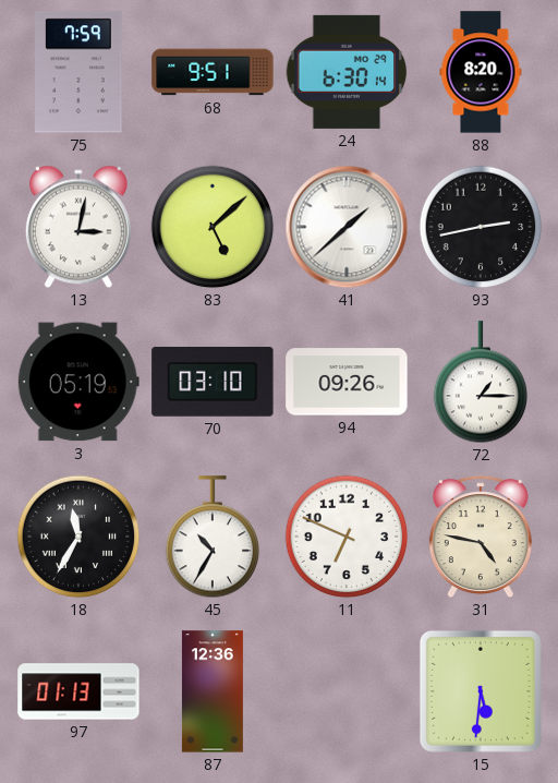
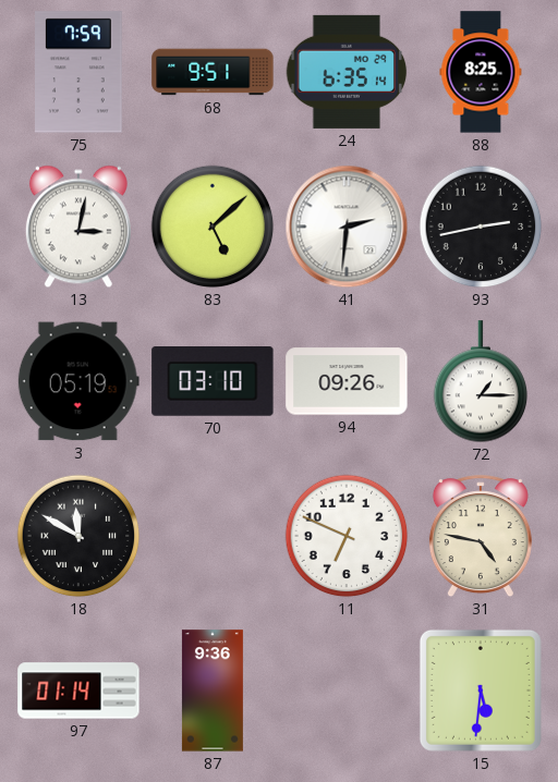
24: 6:30 -> 6:35
88: 8:20 -> 8:25
41: 1:38 -> 2:31
18: 11:35 -> 11:50
45: 10:35 -> none
97: 01:13 -> 01:14
87: 12:36 -> 9:36
